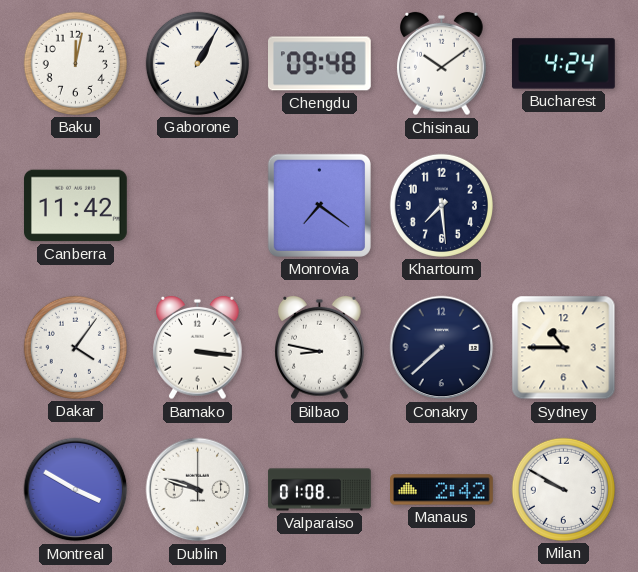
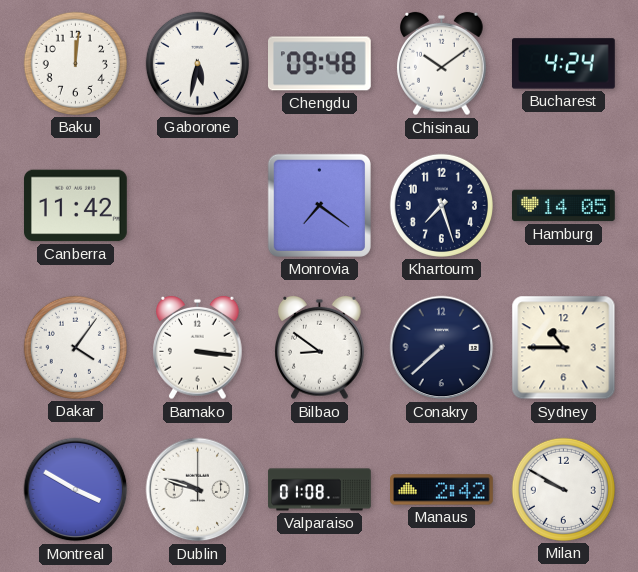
Baku: 12:02 -> 12:01
Gaborone: 1:05 -> 5:32
Khartoum: 7:29 -> 7:27
Hamburg: none -> 14:05
Bilbao: 8:47 -> 8:51
